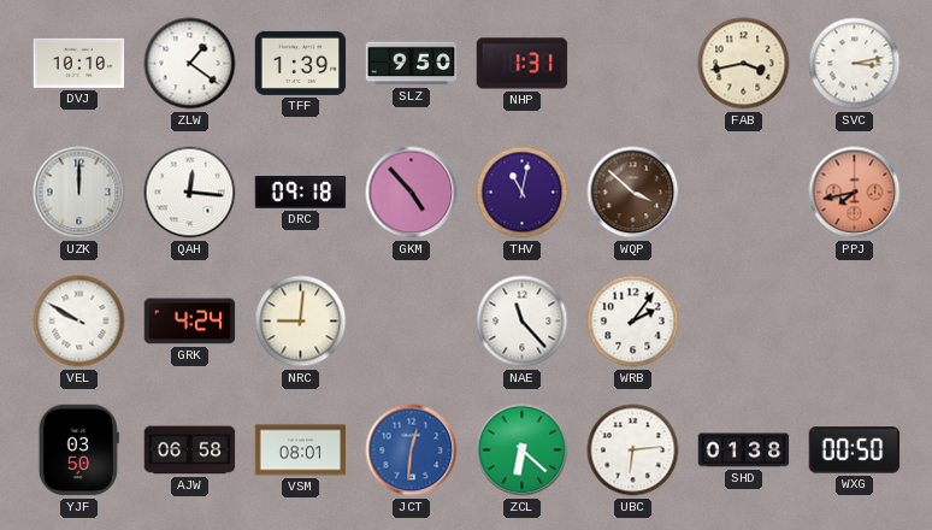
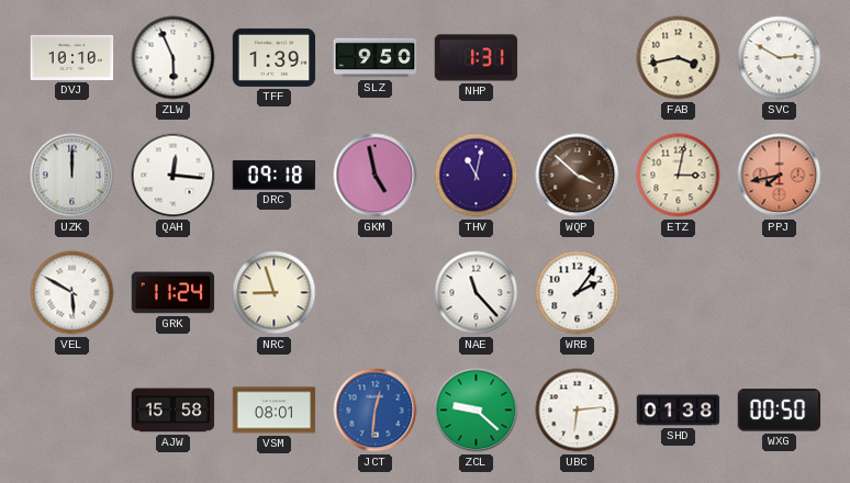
ZLW: 1:21 -> 5:56
SVC: 3:13 -> 2:50
GKM: 4:53 -> 4:58
ETZ: none -> 3:02
VEL: 9:50 -> 5:50
GRK: 4:24 -> 11:24
NRC: 9:01 -> 8:57
YJF: 03:50 -> none
AJW: 06:58 -> 15:58
ZCL: 6:22 -> 9:22
